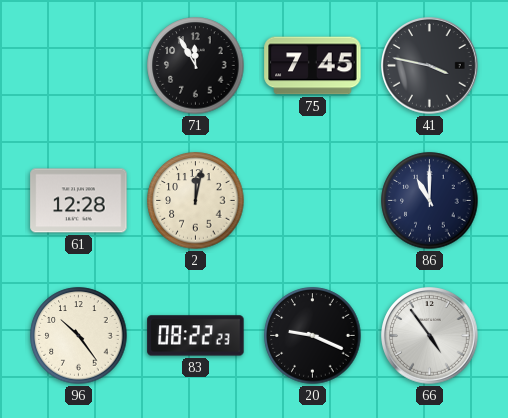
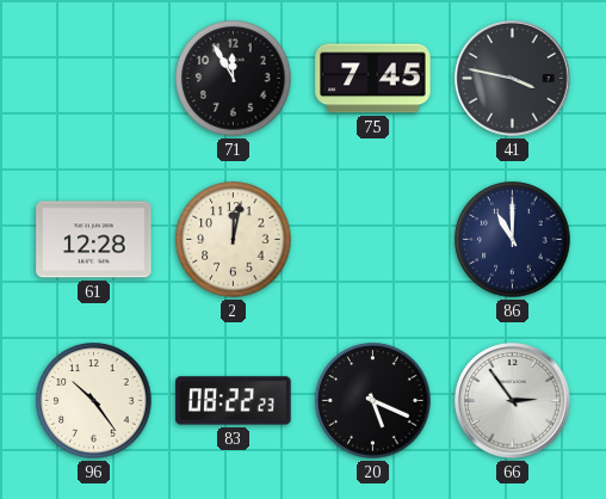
20: 9:19 -> 5:19
66: 4:54 -> 2:54
